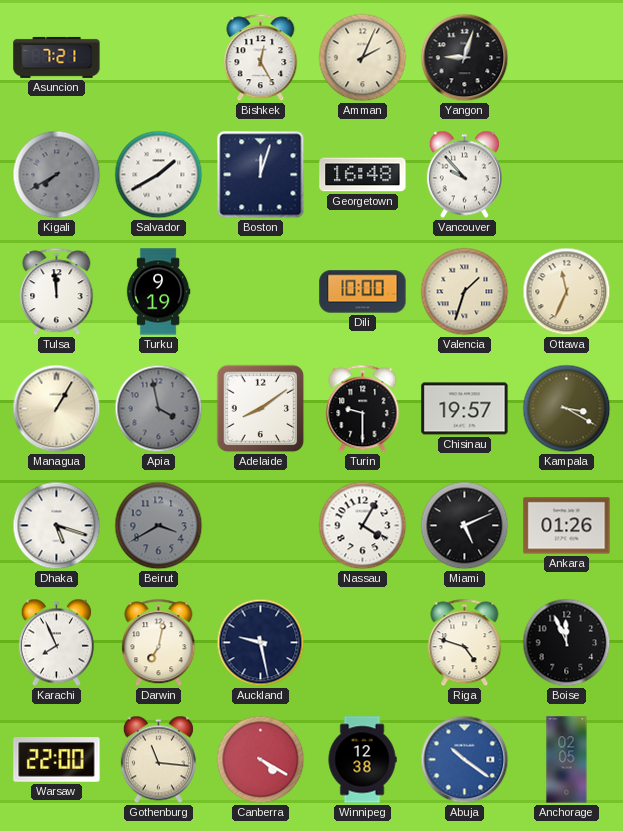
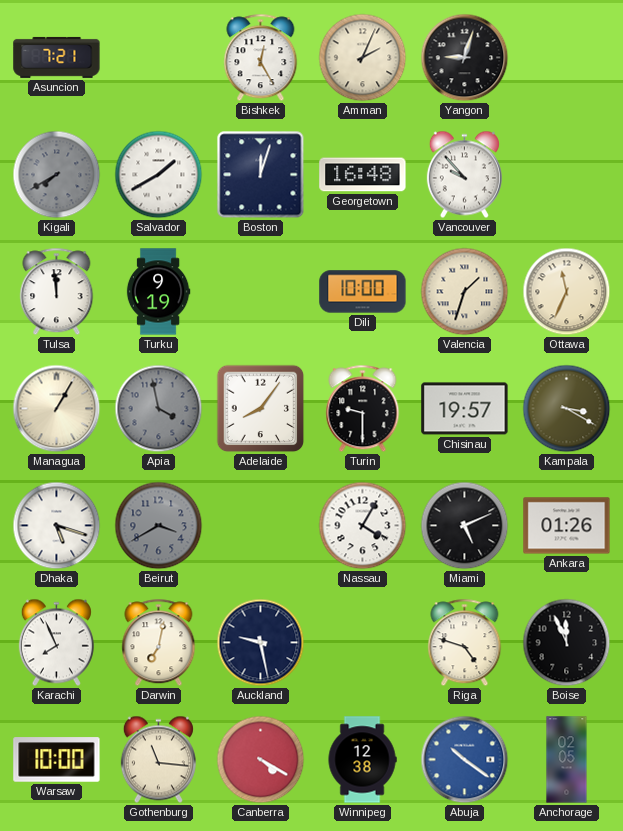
Adelaide: 8:09 -> 8:06
Warsaw: 22:00 -> 10:00
